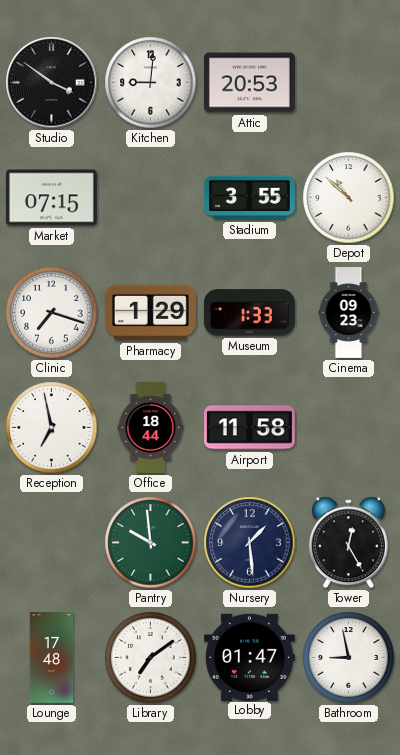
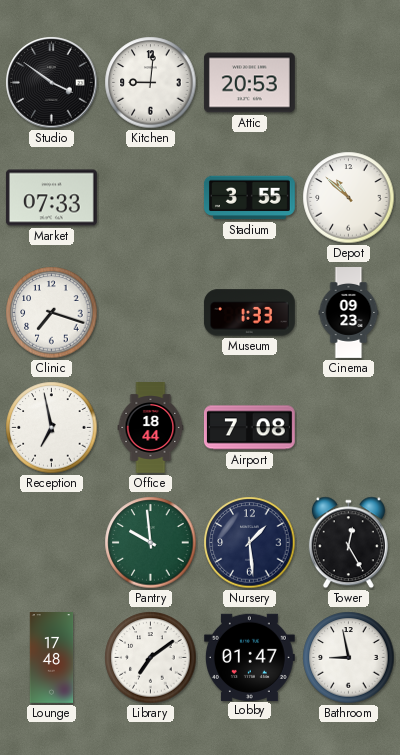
Market: 07:15 -> 07:33
Pharmacy: 1:29 -> none
Airport: 11:58 -> 7:08
